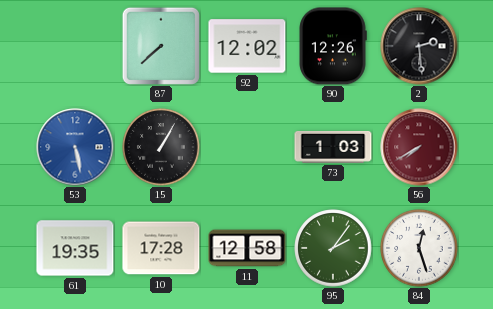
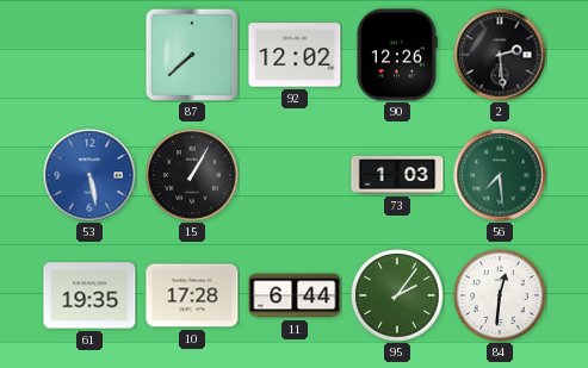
56: 7:40 -> 7:29
56 dial: burgundy -> green
11: 12:58 -> 6:44
84: 12:27 -> 12:31
